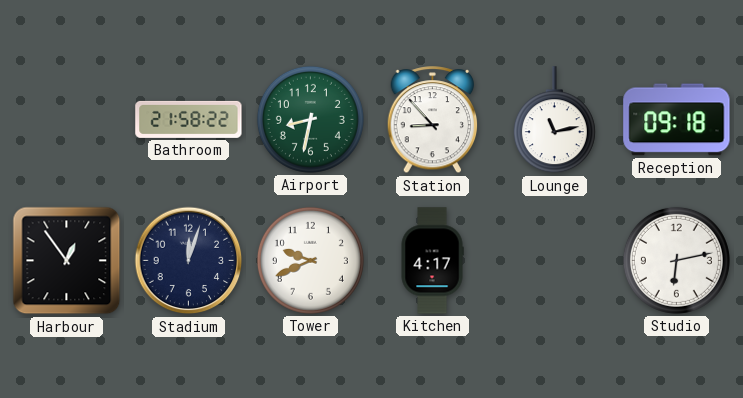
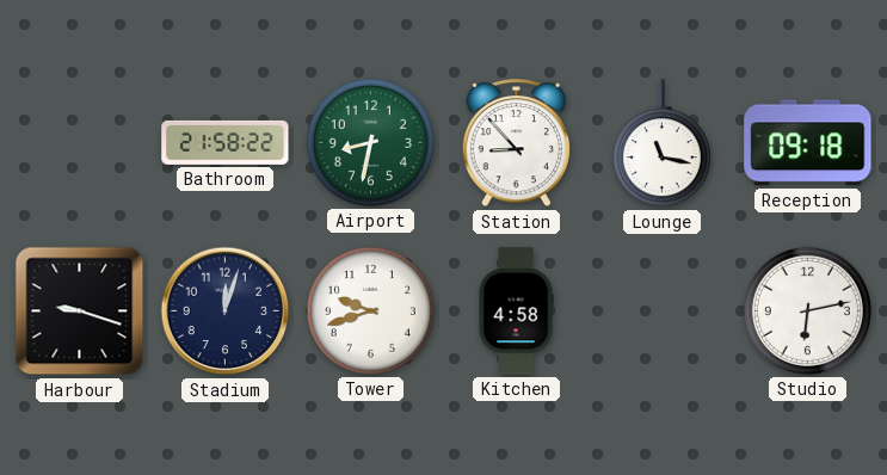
Lounge: 11:13 -> 11:17
Harbour: 12:54 -> 9:18
Tower: 9:41 -> 9:42
Kitchen: 4:17 -> 4:58
